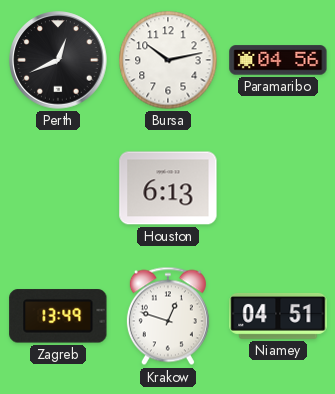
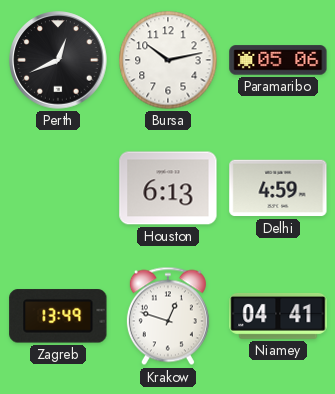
Paramaribo: 04:56 -> 05:06
Delhi: none -> 4:59
Niamey: 04:51 -> 04:41
